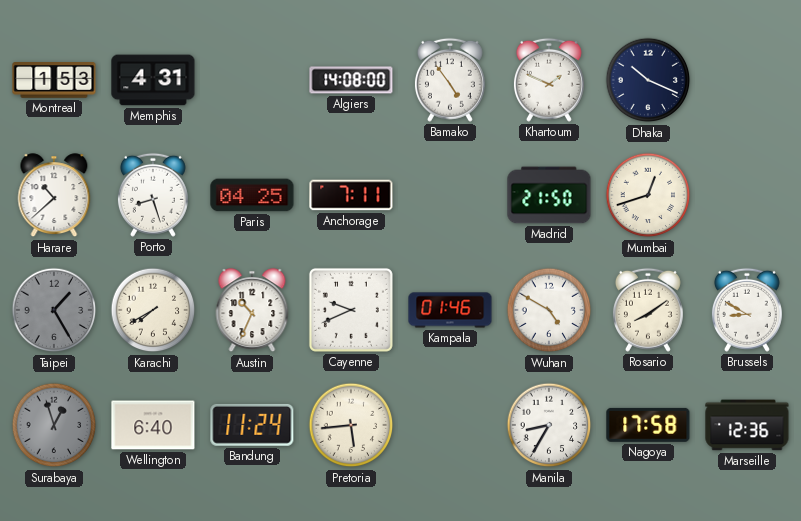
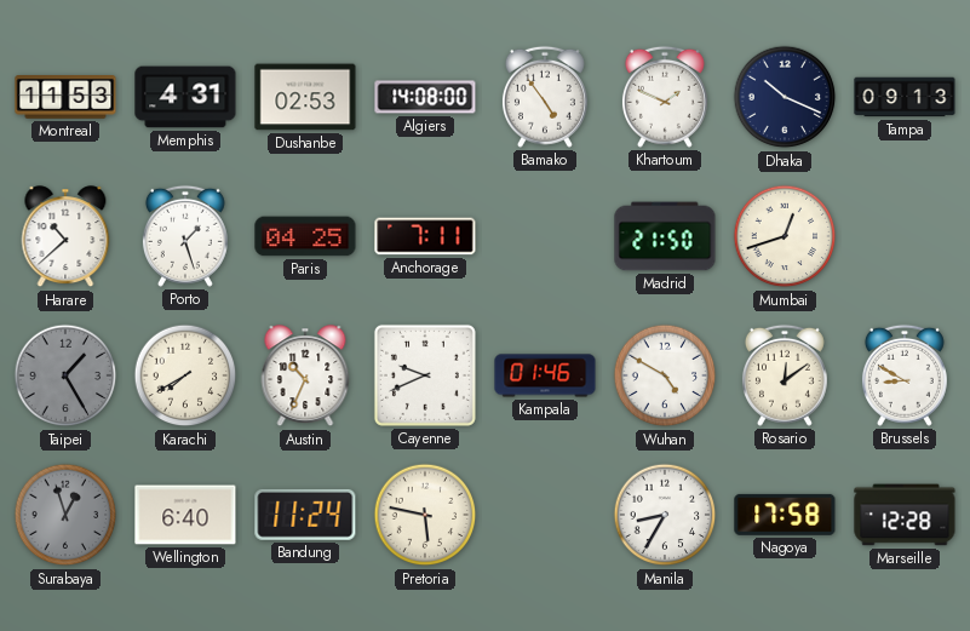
Montreal: 1:53 -> 11:53
Dushanbe: none -> 02:53
Tampa: none -> 09:13
Porto: 8:27 -> 1:27
Rosario: 8:09 -> 12:09
Pretoria: 5:44 -> 5:47
Marseille: 12:36 -> 12:28
